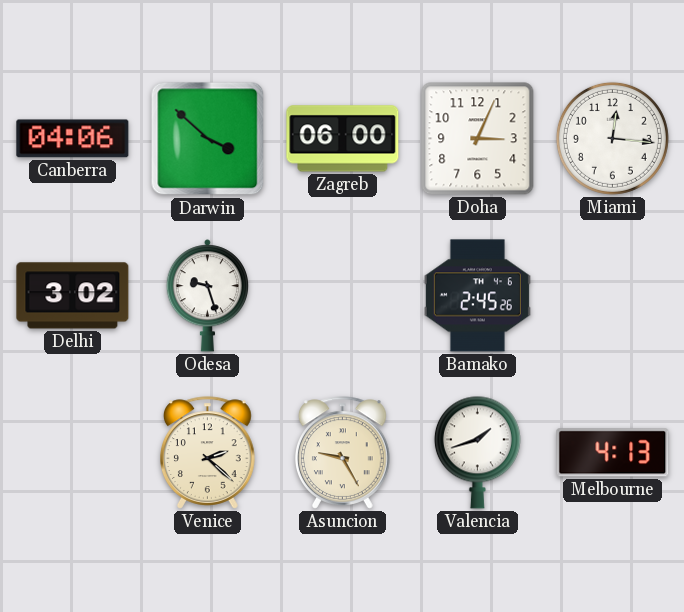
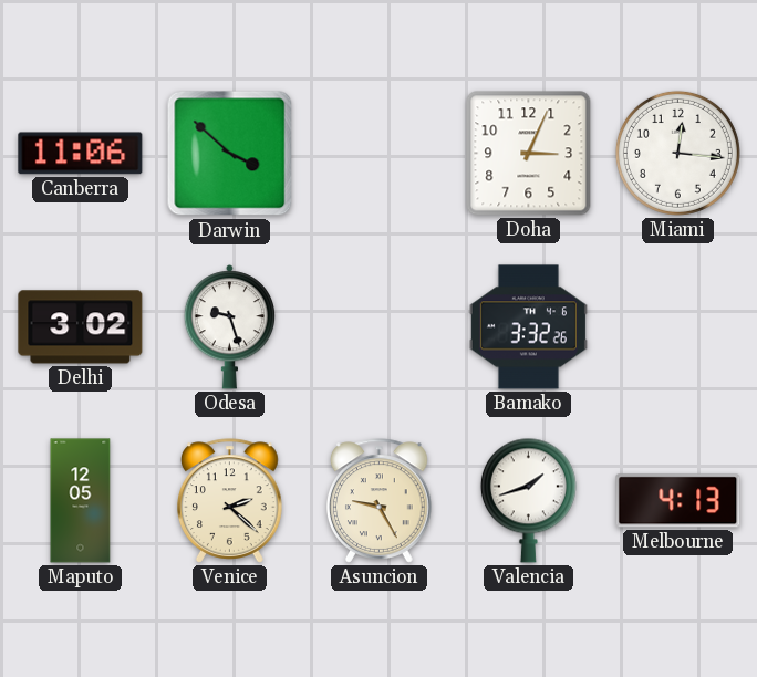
Canberra: 04:06 -> 11:06
Zagreb: 06:00 -> none
Bamako: 2:45 -> 3:32
Maputo: none -> 12:05
